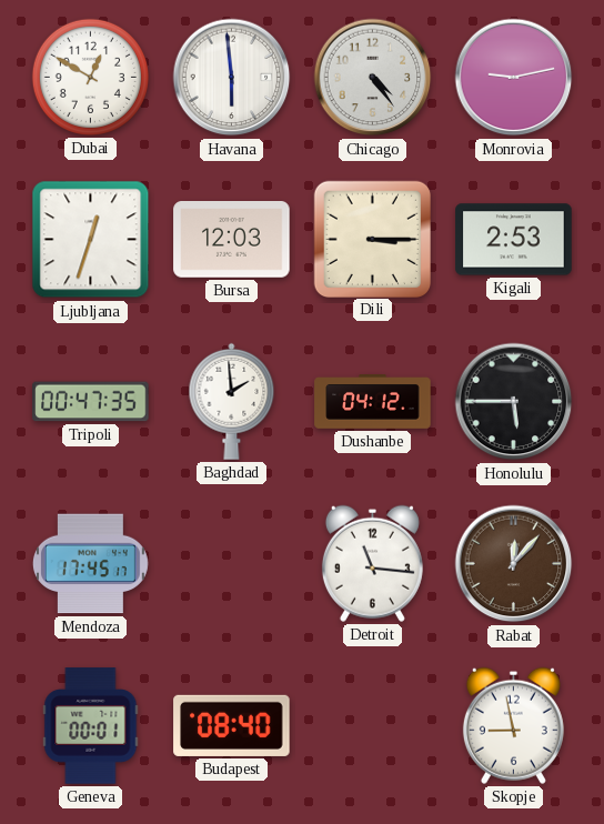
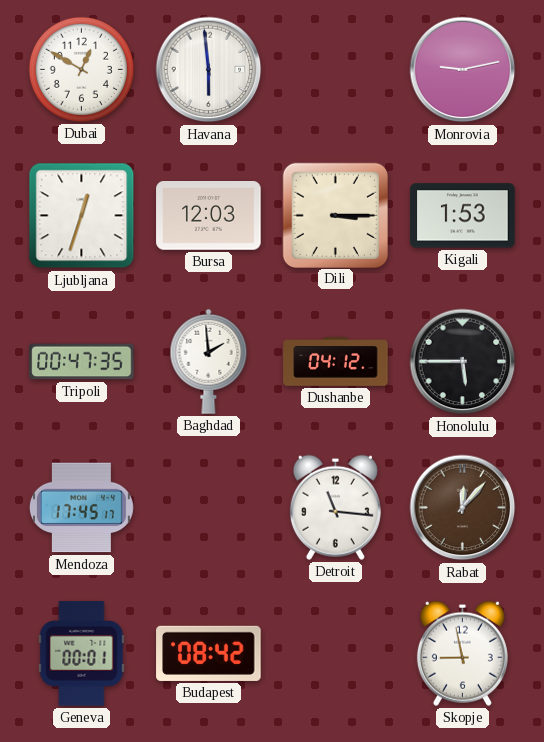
Chicago: 4:24 -> none
Kigali: 2:53 -> 1:53
Budapest: 08:40 -> 08:42
